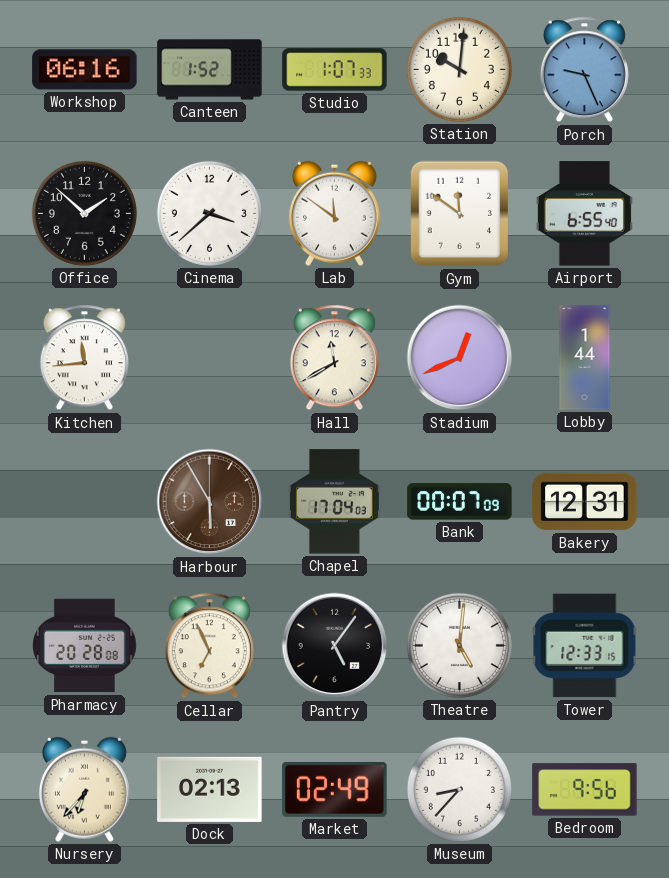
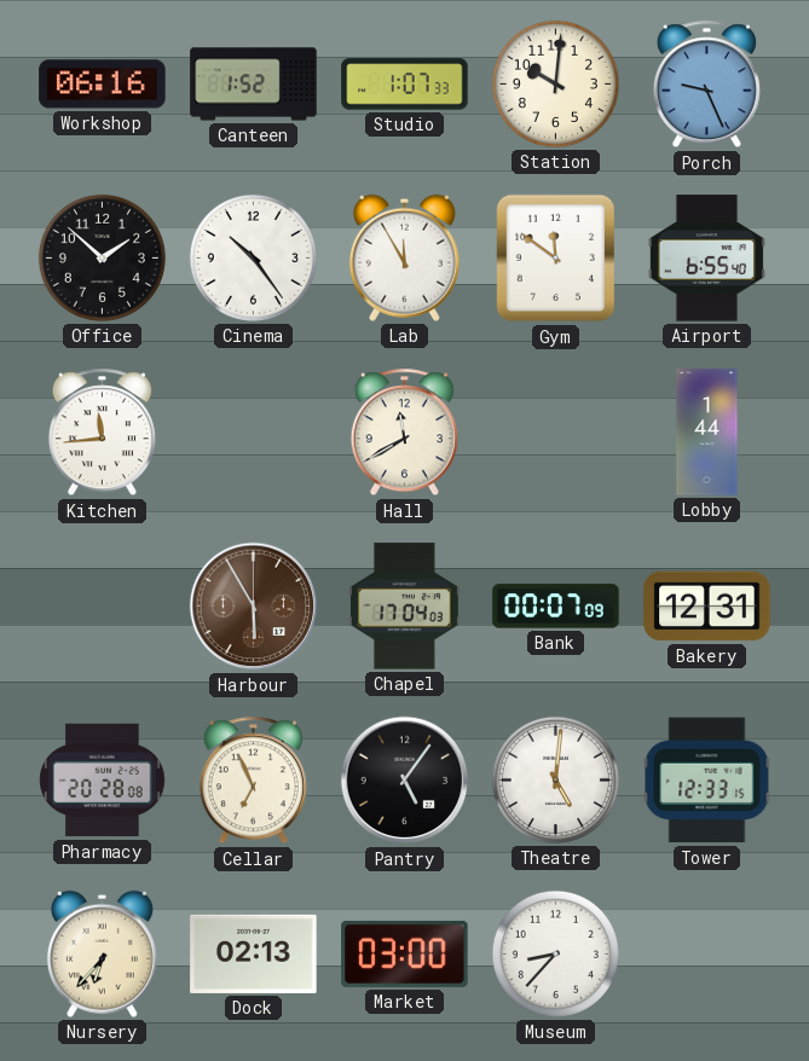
Cinema: 3:38 -> 10:24
Lab: 11:51 -> 11:55
Stadium: 12:41 -> none
Market: 02:49 -> 03:00
Bedroom: 9:56 -> none
